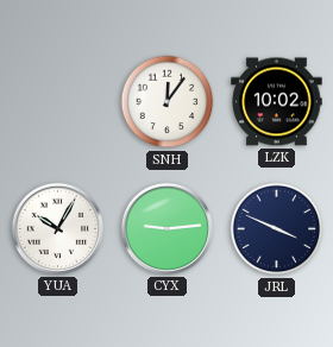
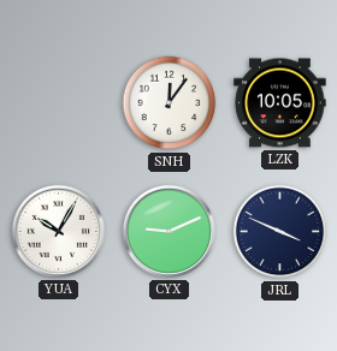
LZK: 10:02 -> 10:05
CYX: 9:14 -> 9:11
